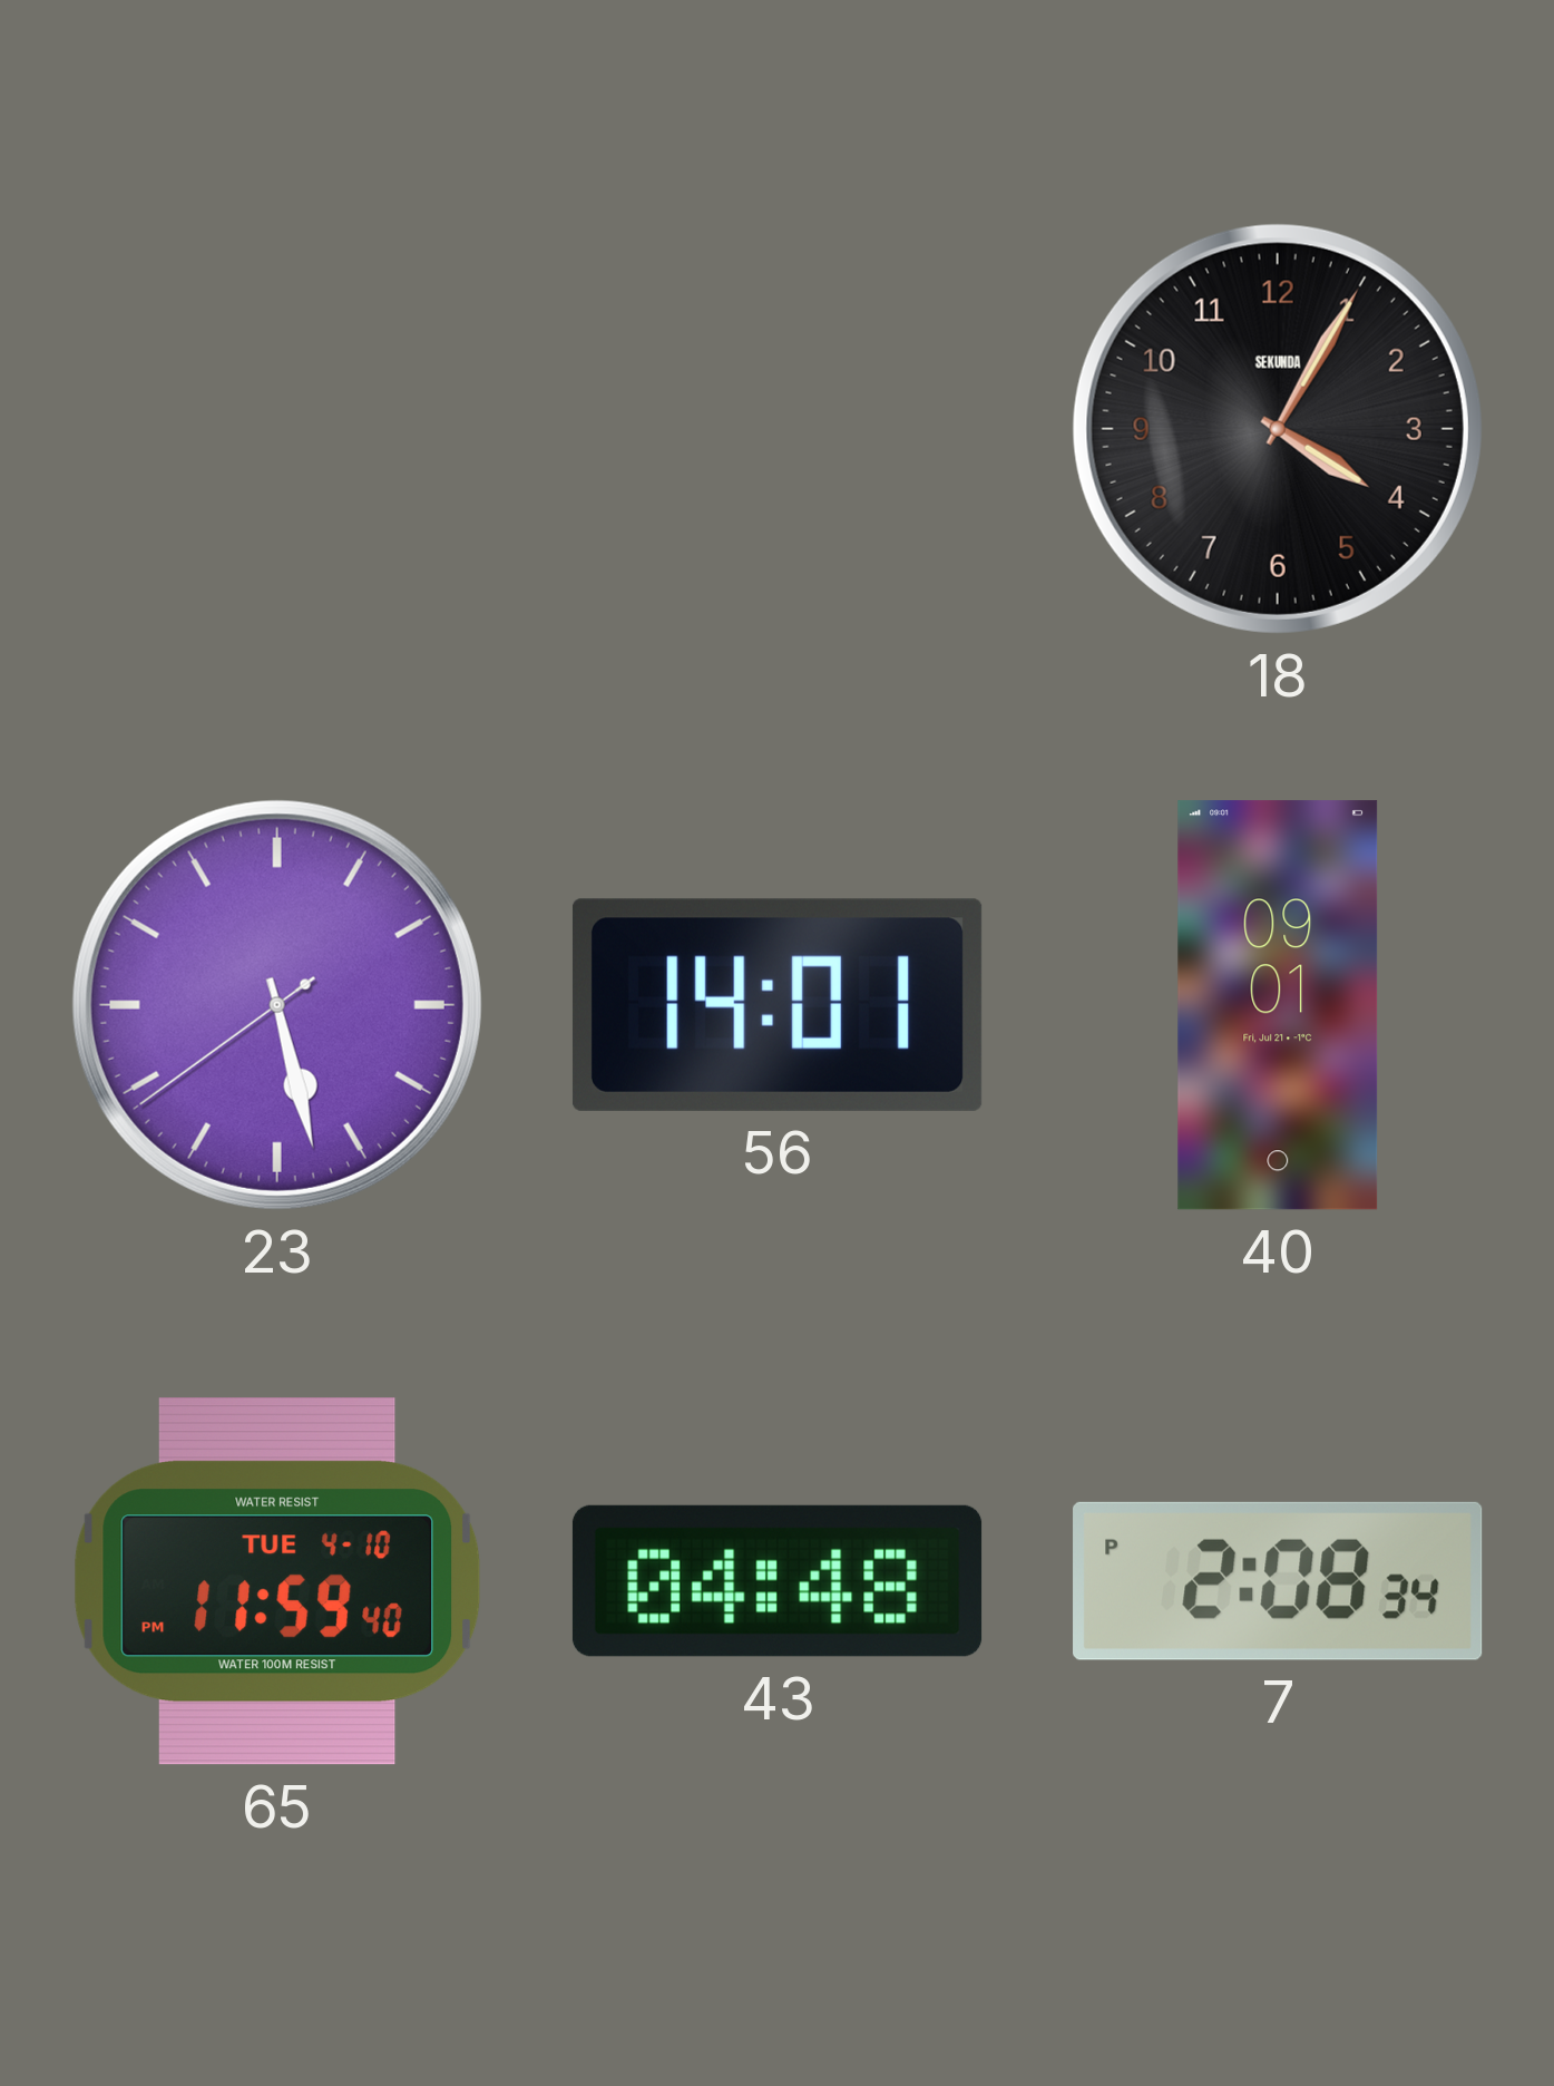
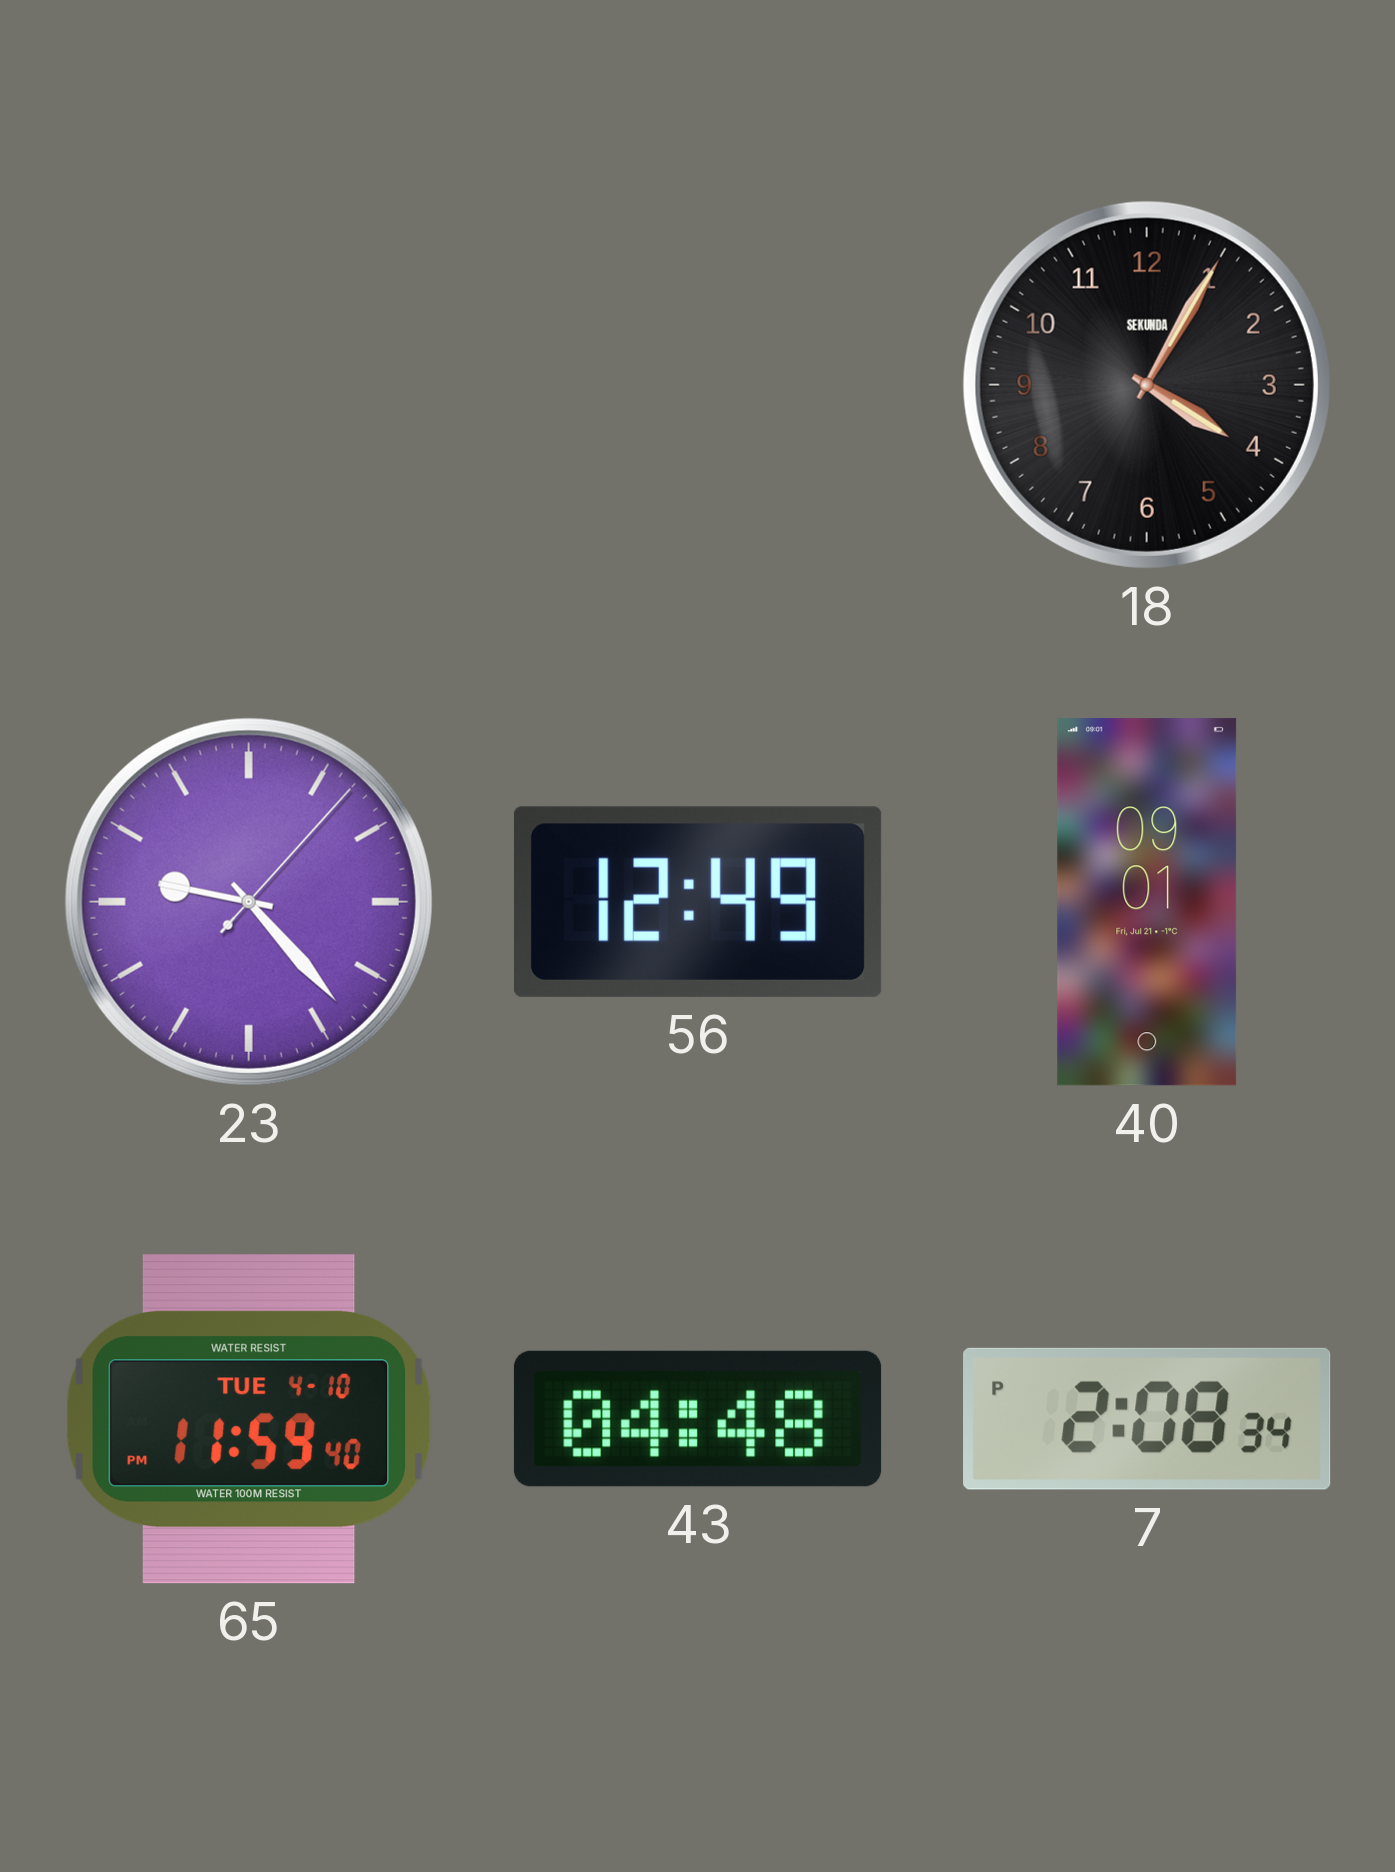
23: 5:27 -> 9:23
56: 14:01 -> 12:49
